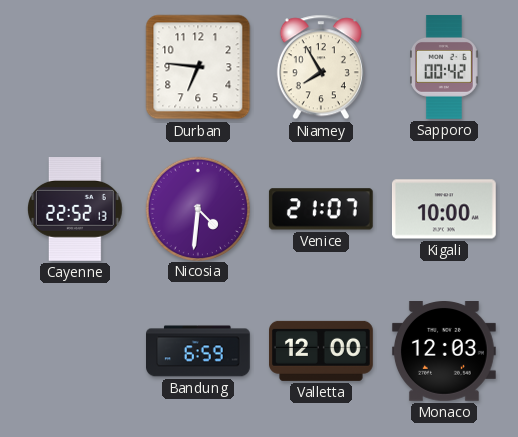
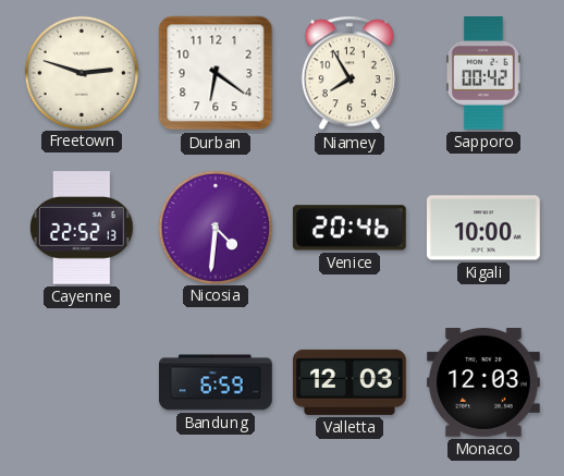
Freetown: none -> 2:48
Durban: 6:46 -> 6:21
Venice: 21:07 -> 20:46
Valletta: 12:00 -> 12:03
